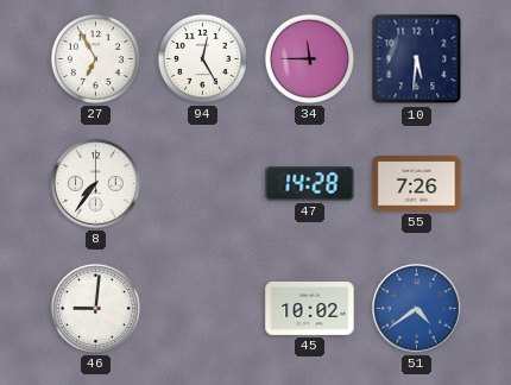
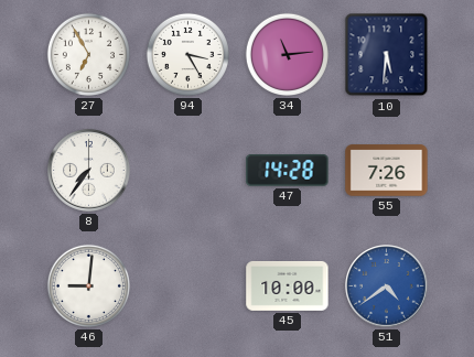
94: 12:25 -> 3:25
34: 11:45 -> 11:14
45: 10:02 -> 10:00
